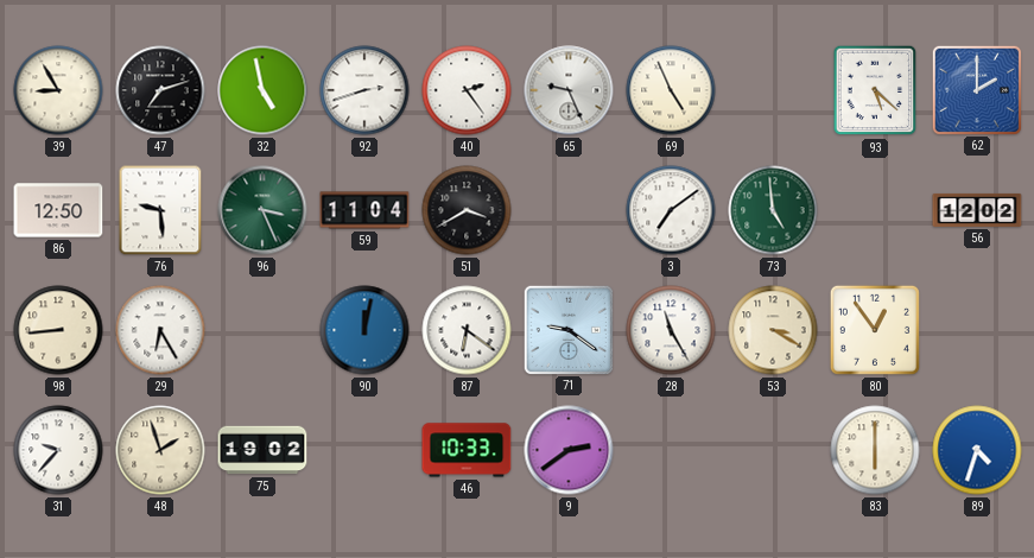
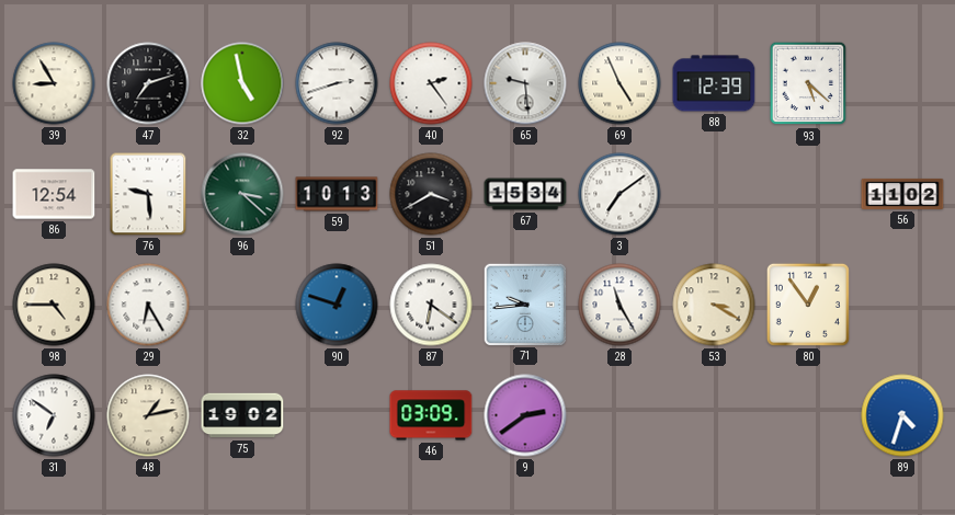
65: 9:26 -> 9:29
88: none -> 12:39
62: 2:00 -> none
86: 12:50 -> 12:54
96: 3:26 -> 3:22
59: 11:04 -> 10:13
67: none -> 15:34
73: 4:59 -> none
56: 12:02 -> 11:02
98: 8:44 -> 4:45
90: 12:02 -> 12:48
71: 9:21 -> 9:44
31: 9:37 -> 6:51
48: 1:57 -> 1:13
46: 10:33 -> 03:09
83: 6:00 -> none
